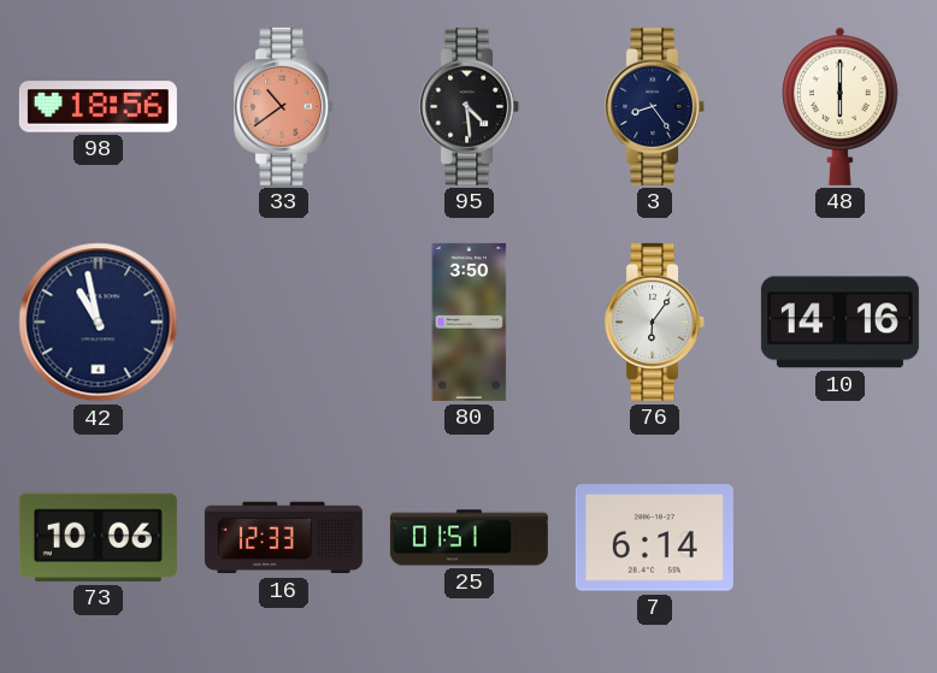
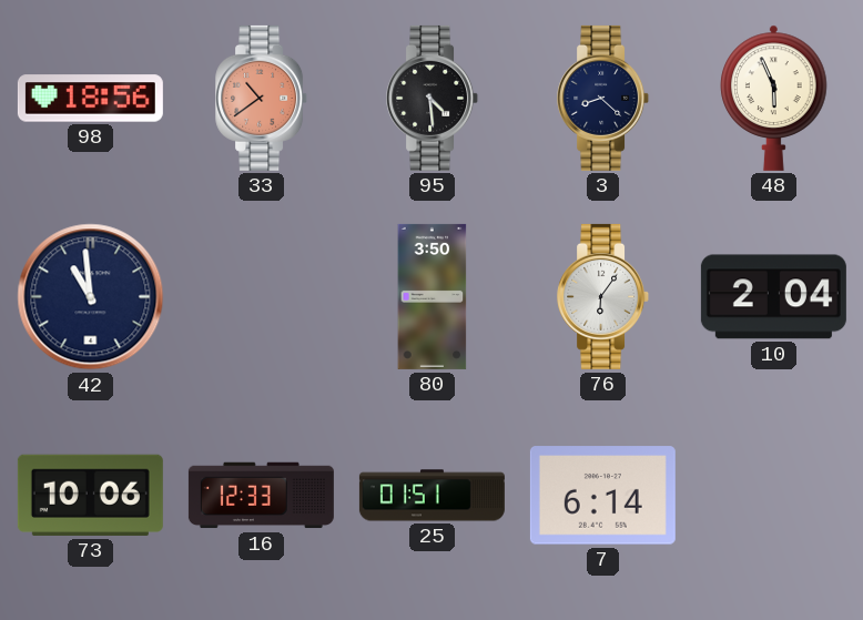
3: 8:24 -> 8:22
48: 6:00 -> 5:56
42: 10:58 -> 10:59
10: 14:16 -> 2:04
